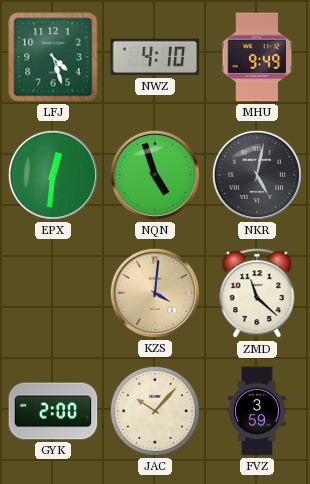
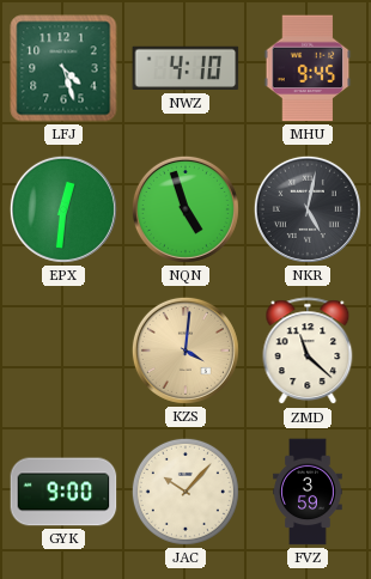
MHU: 9:49 -> 9:45
GYK: 2:00 -> 9:00
